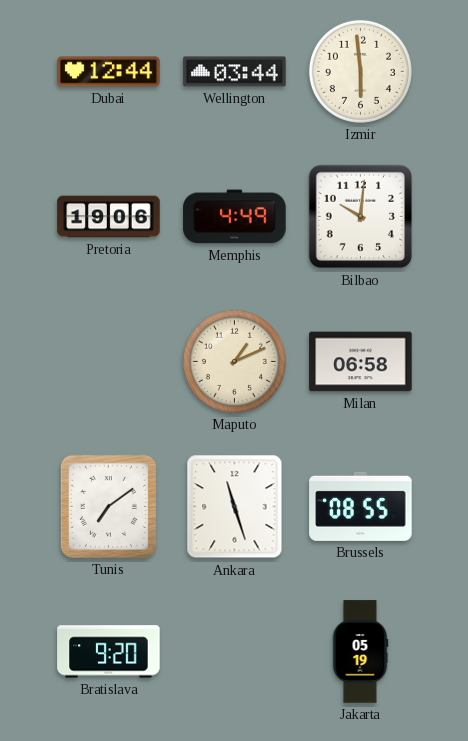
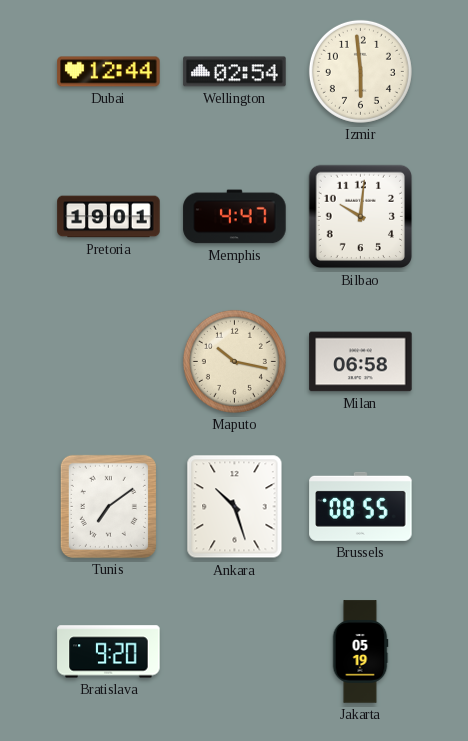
Wellington: 03:44 -> 02:54
Pretoria: 19:06 -> 19:01
Memphis: 4:49 -> 4:47
Maputo: 1:11 -> 10:17
Ankara: 11:27 -> 10:27
